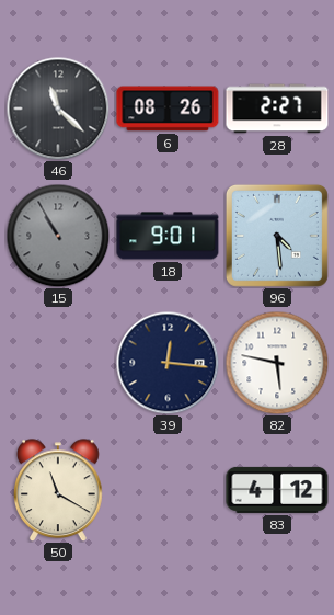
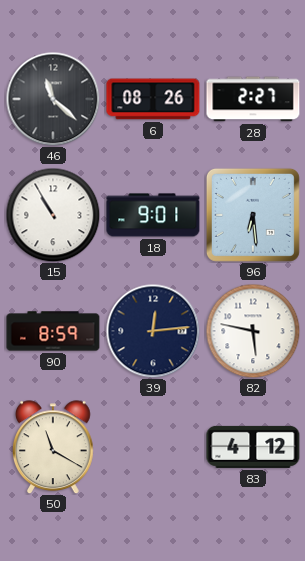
15 dial: grey -> white
96: 4:29 -> 6:29
90: none -> 8:59
39: 12:16 -> 12:14
